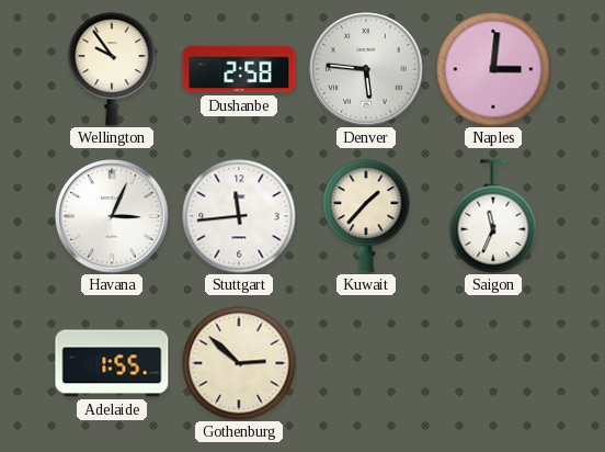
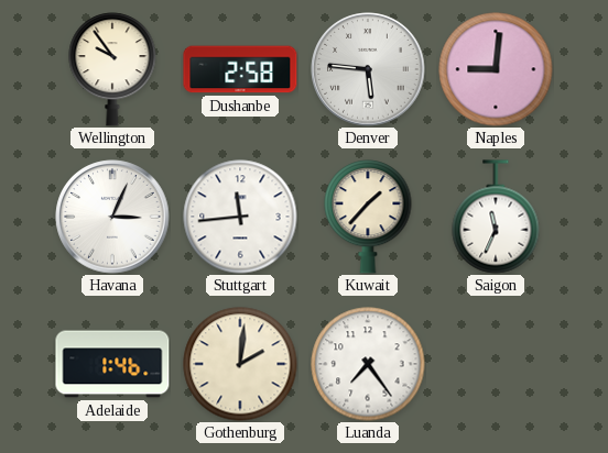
Naples: 3:01 -> 9:01
Adelaide: 1:55 -> 1:46
Gothenburg: 2:52 -> 2:01
Luanda: none -> 7:24
